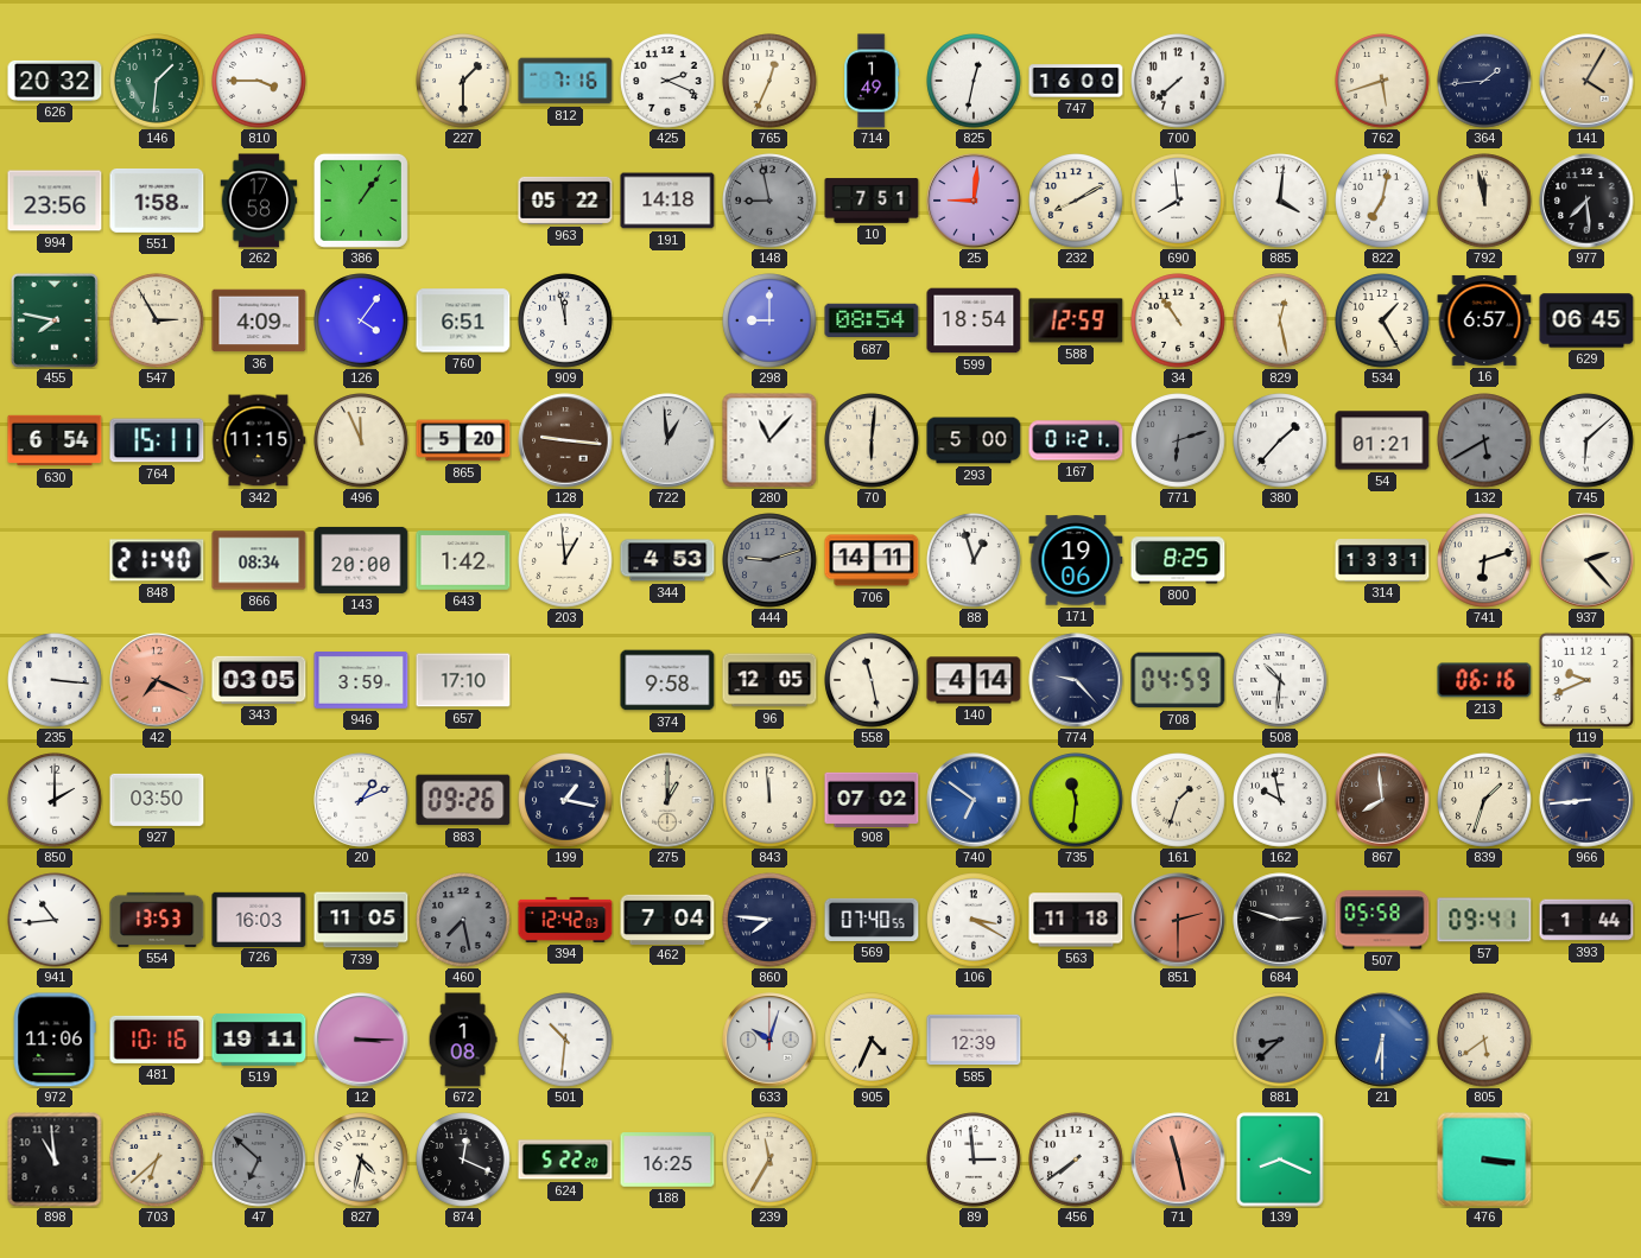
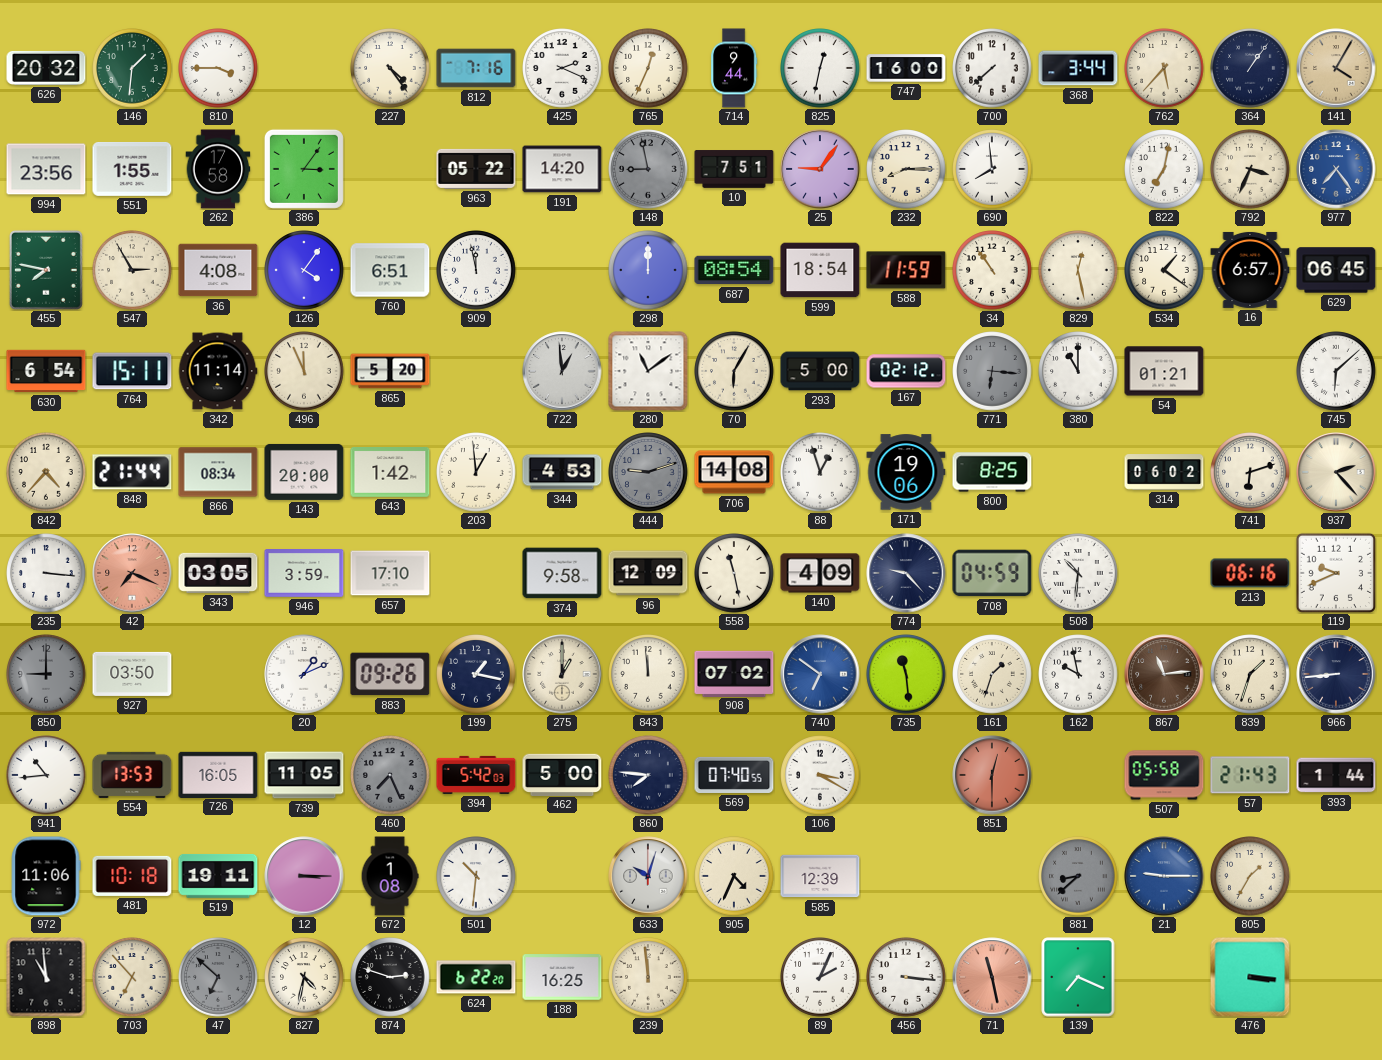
227: 1:30 -> 4:24
714: 1:49 -> 9:44
368: none -> 3:44
762: 5:42 -> 5:37
364: 1:44 -> 1:06
551: 1:58 -> 1:55
386: 1:06 -> 3:06
191: 14:18 -> 14:20
25: 9:01 -> 9:06
232: 8:10 -> 8:15
885: 4:01 -> none
792: 11:58 -> 3:34
977: 7:29 -> 7:24
977 dial: black -> blue
36: 4:09 -> 4:08
298: 9:00 -> 12:00
588: 12:59 -> 11:59
534: 1:25 -> 1:21
342: 11:15 -> 11:14
128: 9:16 -> none
280: 11:07 -> 11:09
70: 6:01 -> 6:05
167: 01:21 -> 02:12
771: 6:12 -> 6:16
380: 1:37 -> 11:00
132: 5:40 -> none
842: none -> 4:37
848: 21:40 -> 21:44
706: 14:11 -> 14:08
314: 13:31 -> 06:02
96: 12:05 -> 12:09
140: 4:14 -> 4:09
850: 2:00 -> 9:00
850 dial: white -> grey
735: 11:31 -> 11:29
867: 7:59 -> 11:14
726: 16:03 -> 16:05
460: 7:28 -> 7:26
394: 12:42 -> 5:42
462: 7:04 -> 5:00
563: 11:18 -> none
851: 2:30 -> 12:30
684: 2:48 -> none
57: 09:41 -> 21:43
481: 10:16 -> 10:18
21: 6:30 -> 9:15
805: 5:39 -> 1:35
703: 6:38 -> 6:53
874: 12:19 -> 2:48
624: 5:22 -> 6:22
239: 11:35 -> 11:59
89: 2:59 -> 2:04
456: 7:39 -> 3:16
139: 8:19 -> 7:19
